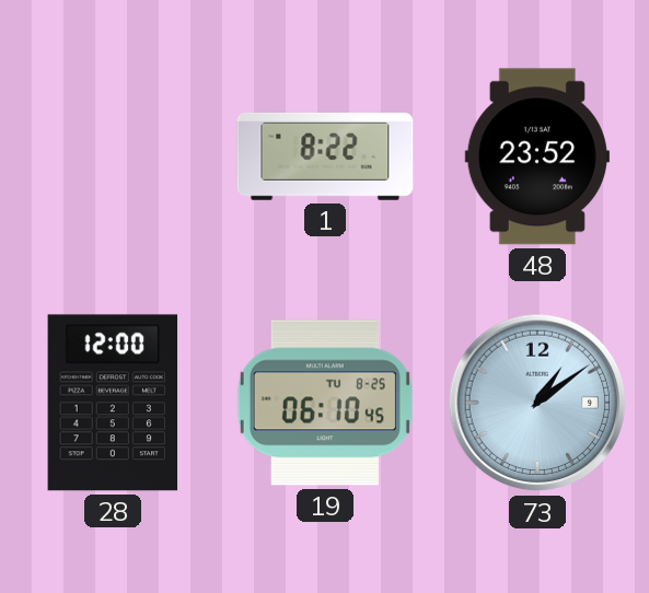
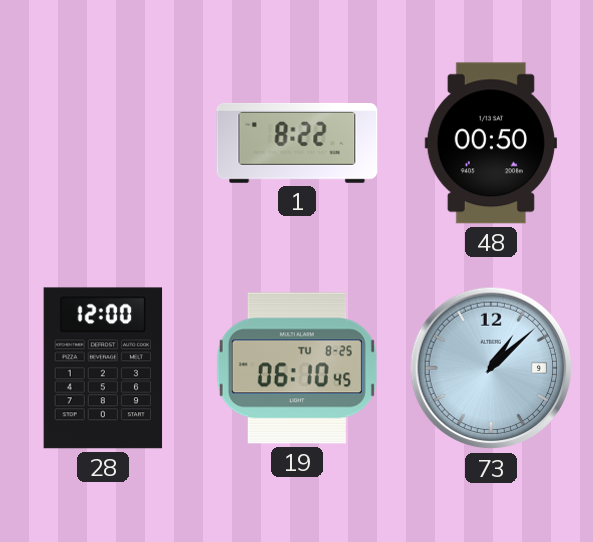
48: 23:52 -> 00:50
73: 1:09 -> 1:08
